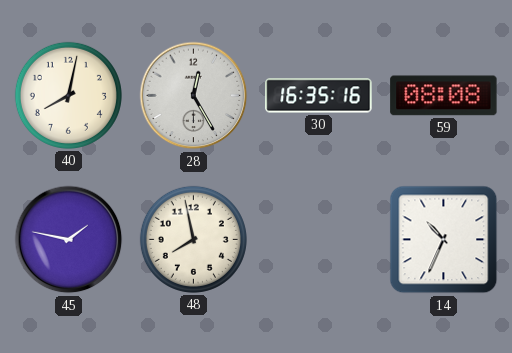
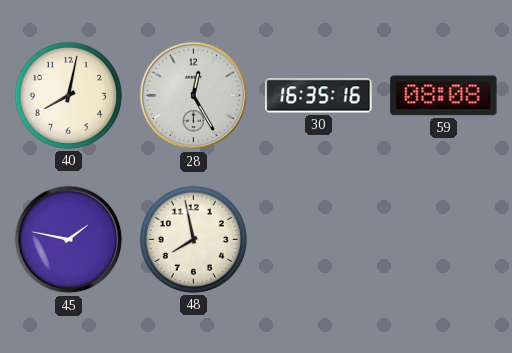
14: 10:34 -> none
